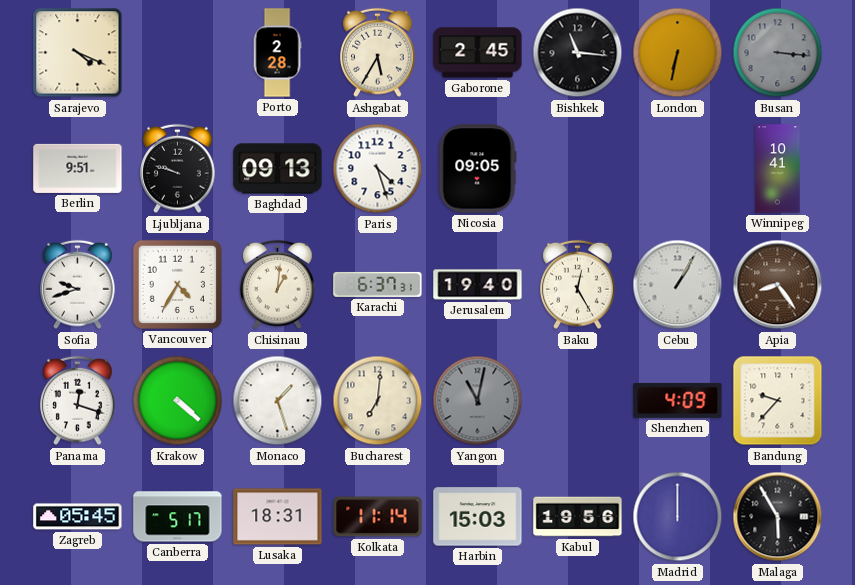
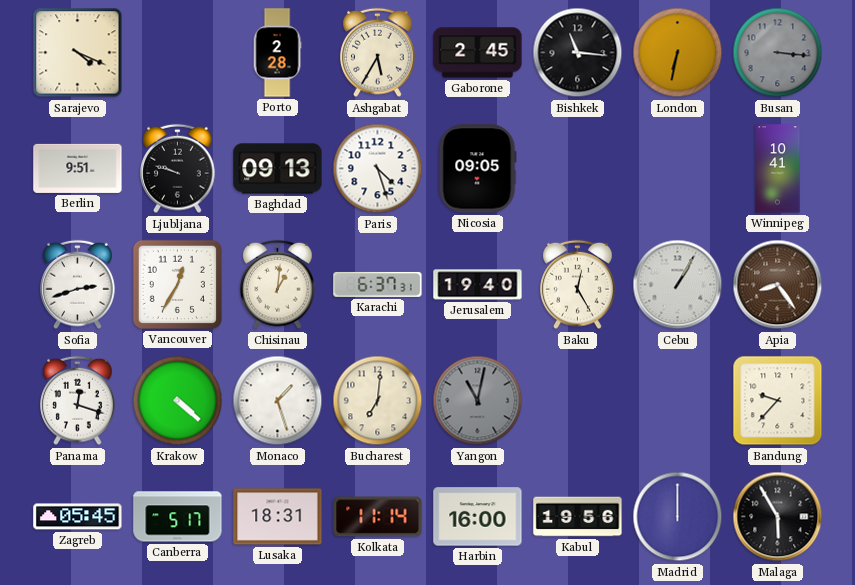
Sofia: 9:42 -> 2:42
Vancouver: 4:35 -> 12:35
Shenzhen: 4:09 -> none
Harbin: 15:03 -> 16:00
